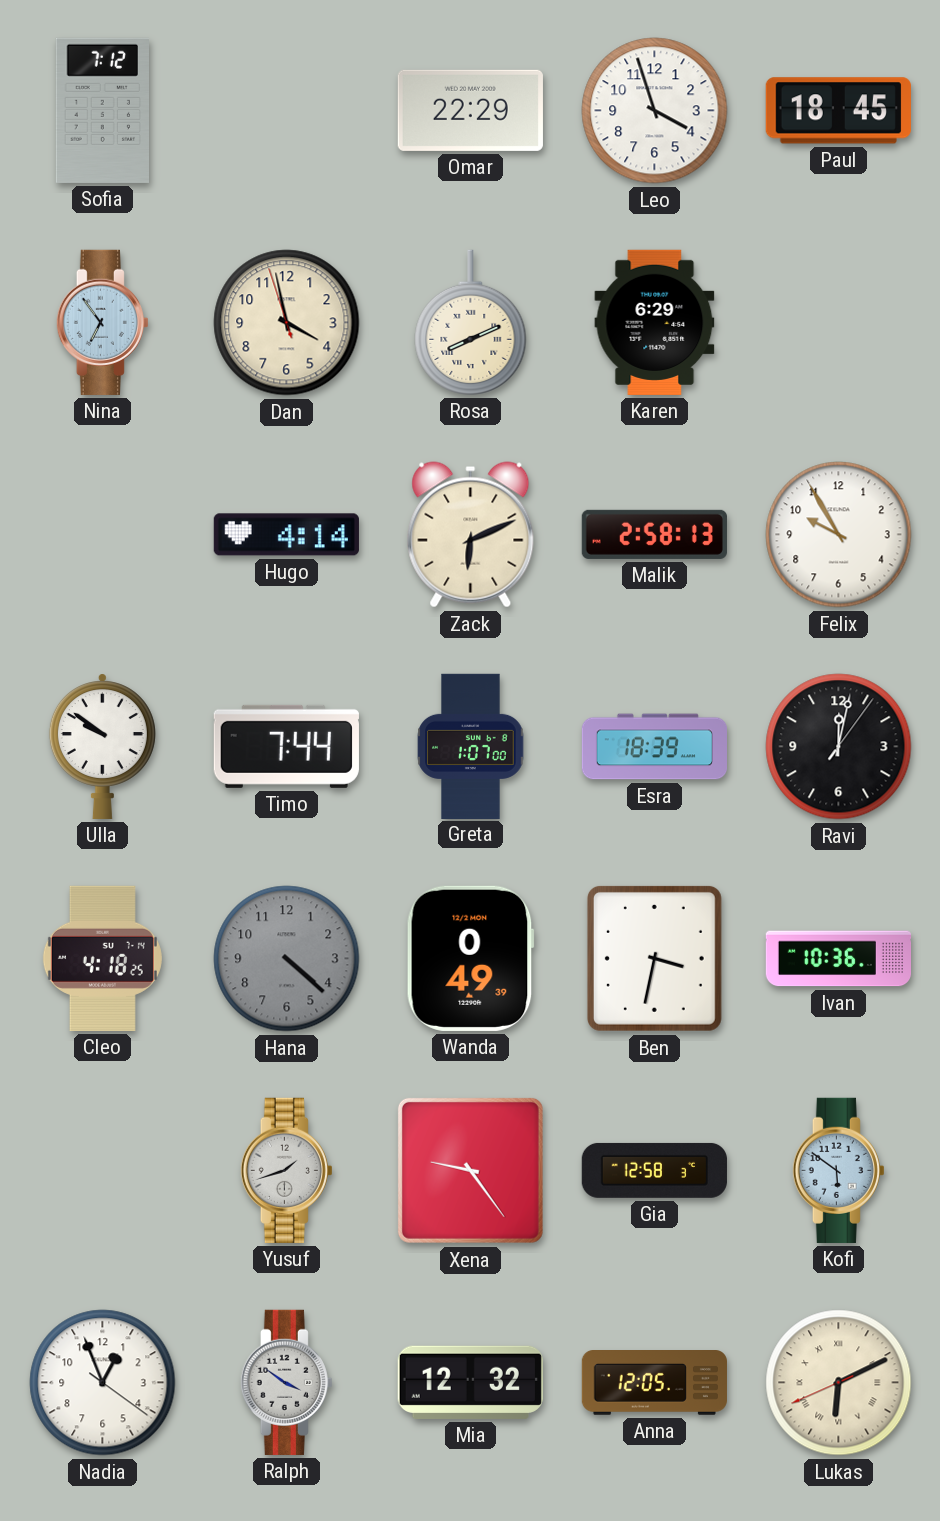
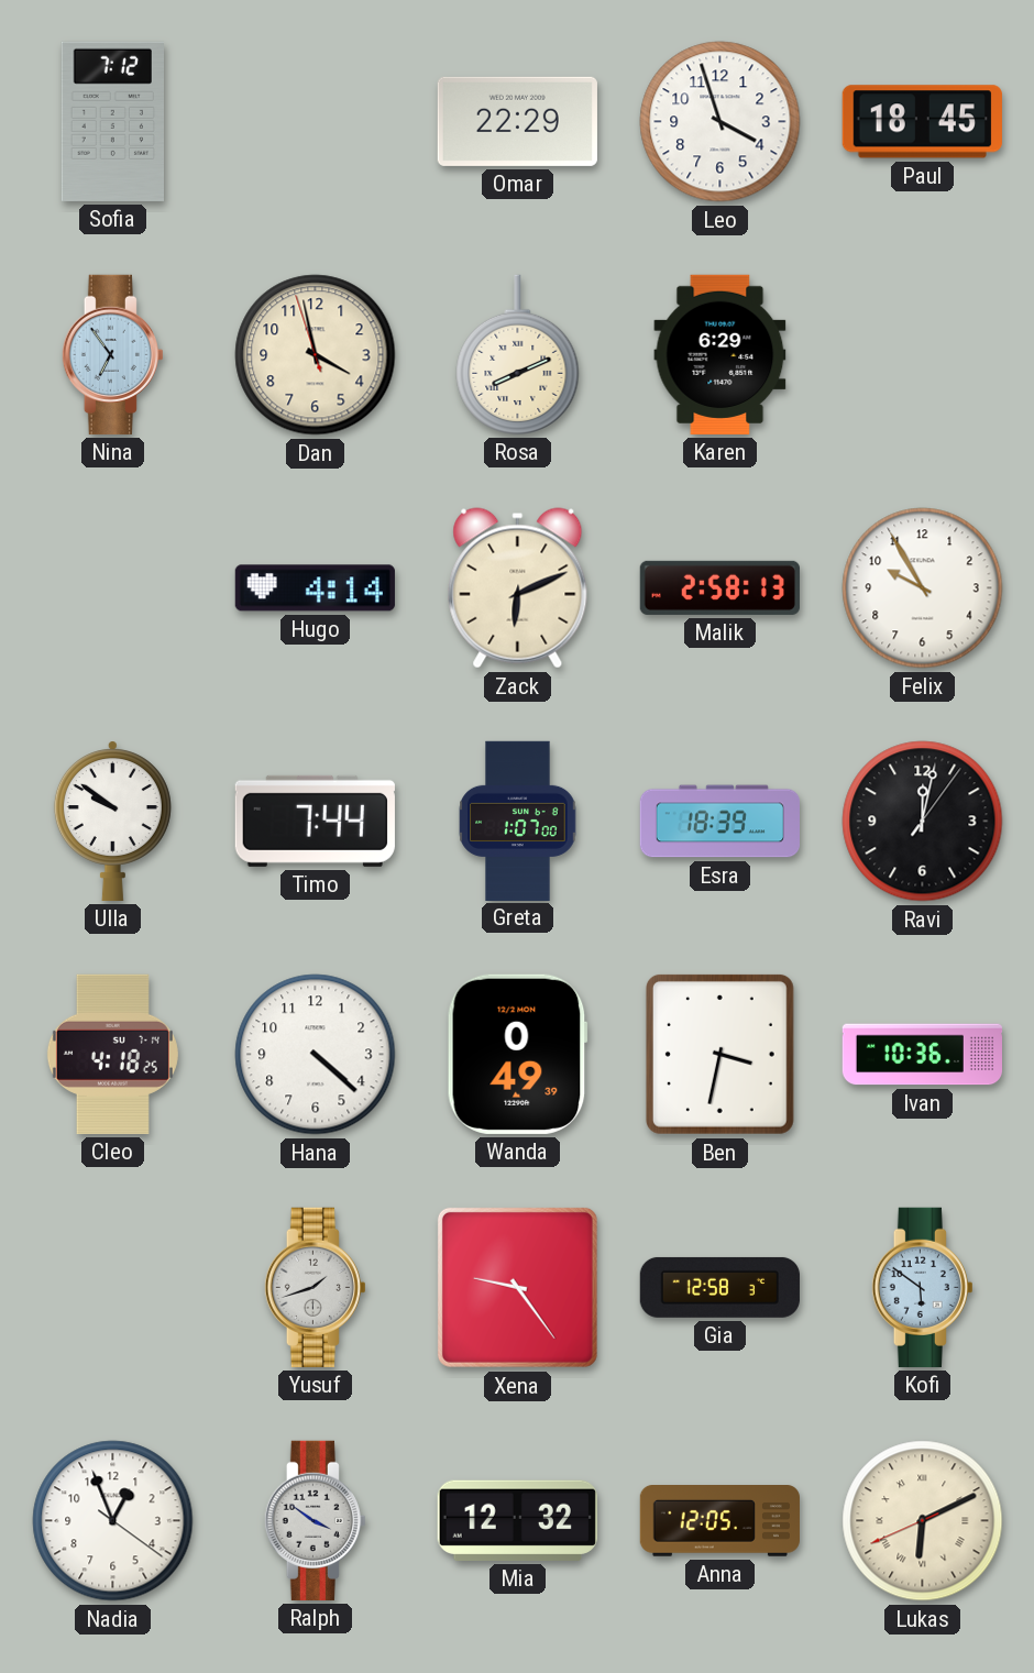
Hana dial: grey -> white
